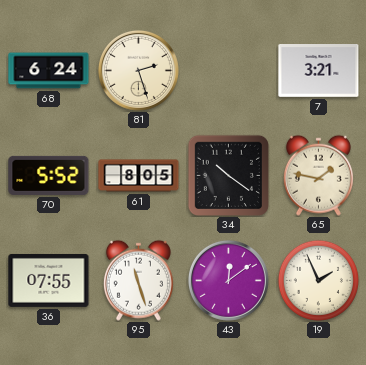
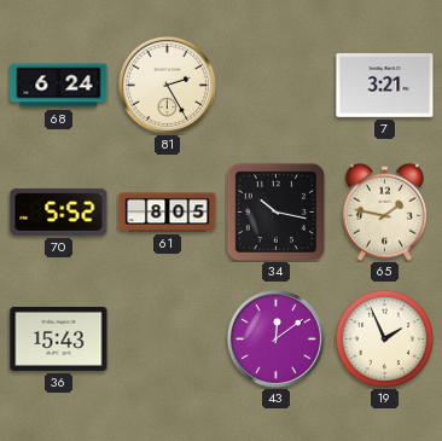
81: 2:27 -> 2:25
34: 10:21 -> 10:17
36: 07:55 -> 15:43
95: 11:27 -> none
